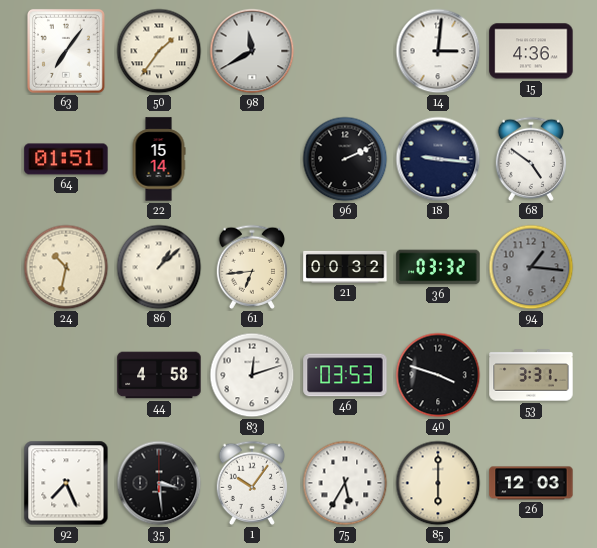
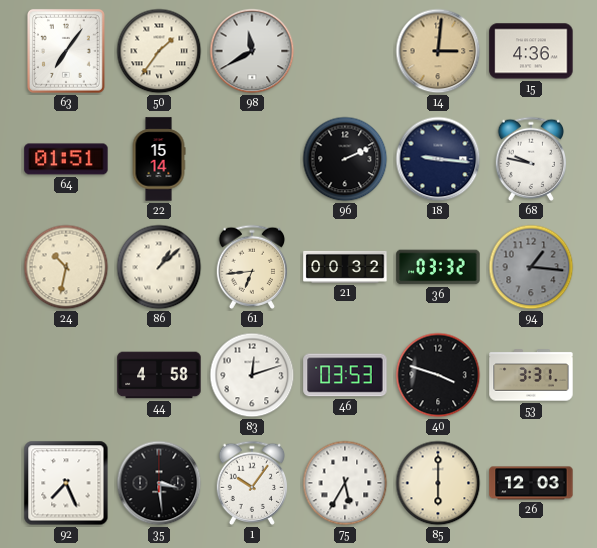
14 dial: white -> champagne
68: 4:51 -> 9:47
